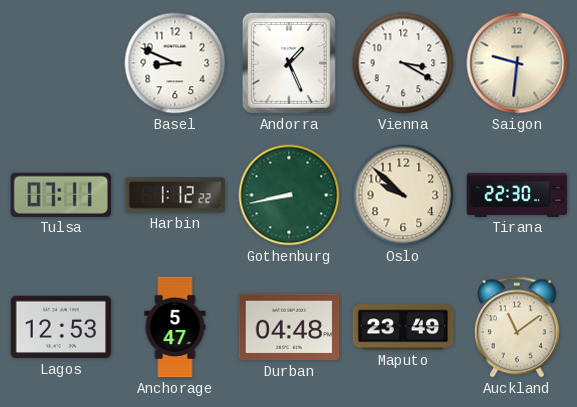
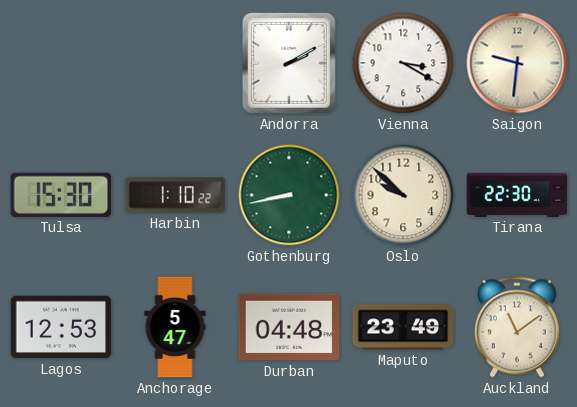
Basel: 8:49 -> none
Andorra: 1:26 -> 2:10
Tulsa: 07:11 -> 15:30
Harbin: 1:12 -> 1:10
